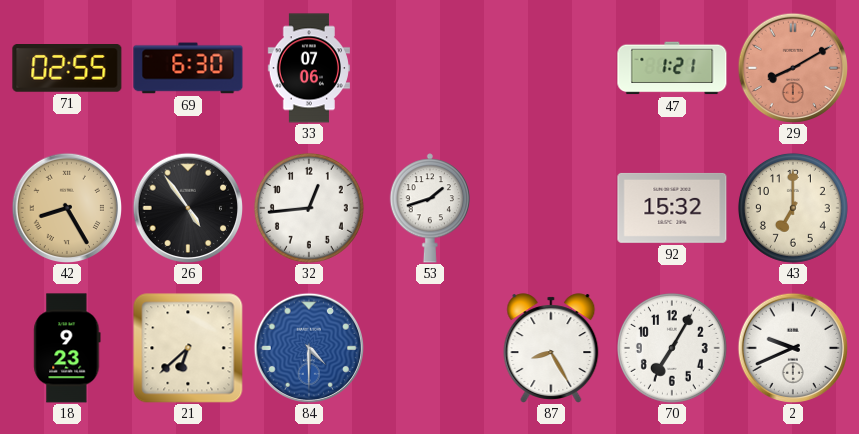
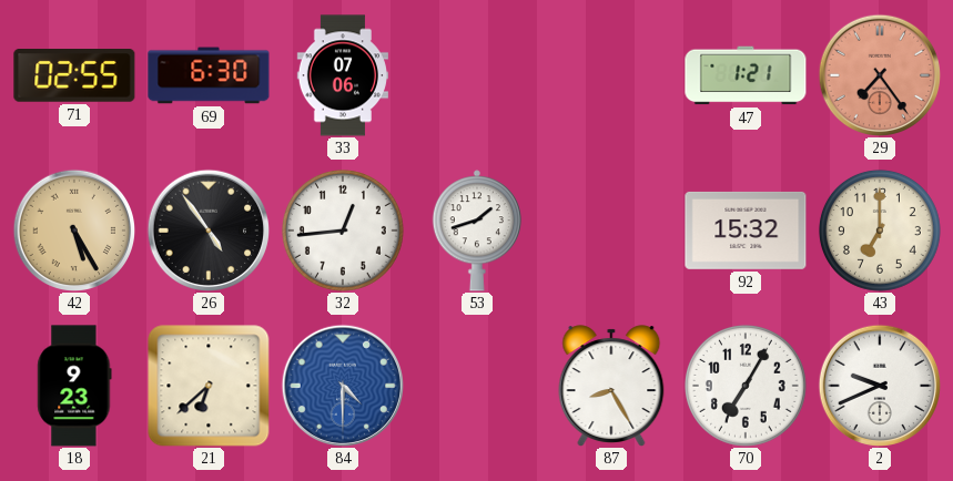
29: 8:10 -> 7:24
42: 8:25 -> 5:25
